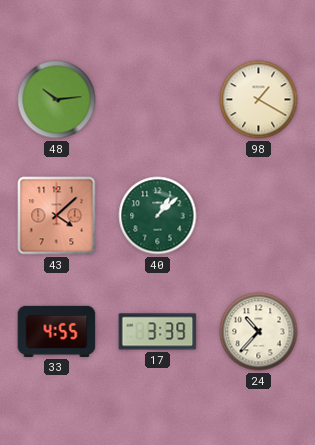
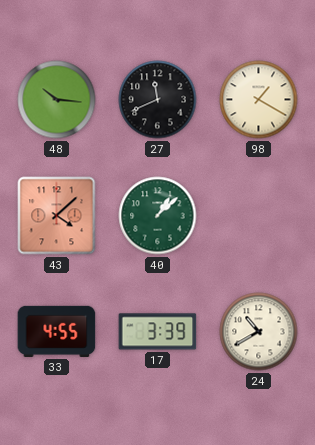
48: 10:14 -> 10:16
27: none -> 11:41
24: 10:37 -> 10:40
